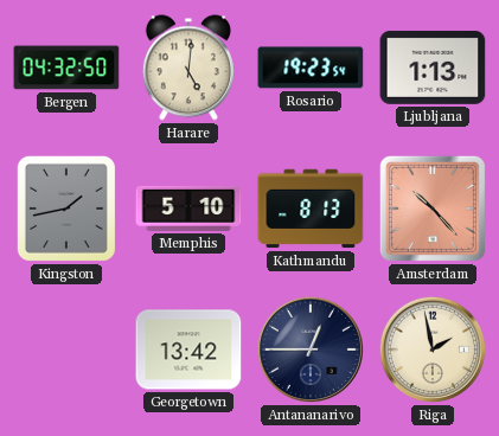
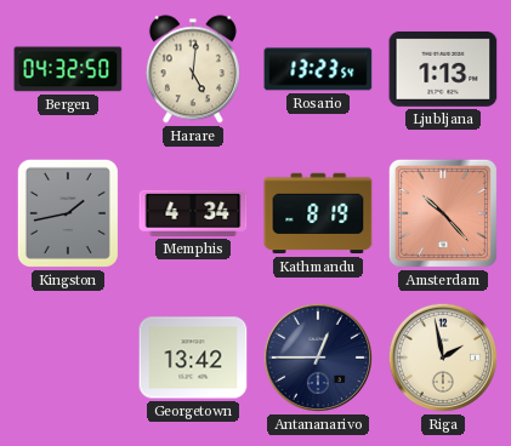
Rosario: 19:23 -> 13:23
Memphis: 5:10 -> 4:34
Kathmandu: 8:13 -> 8:19
